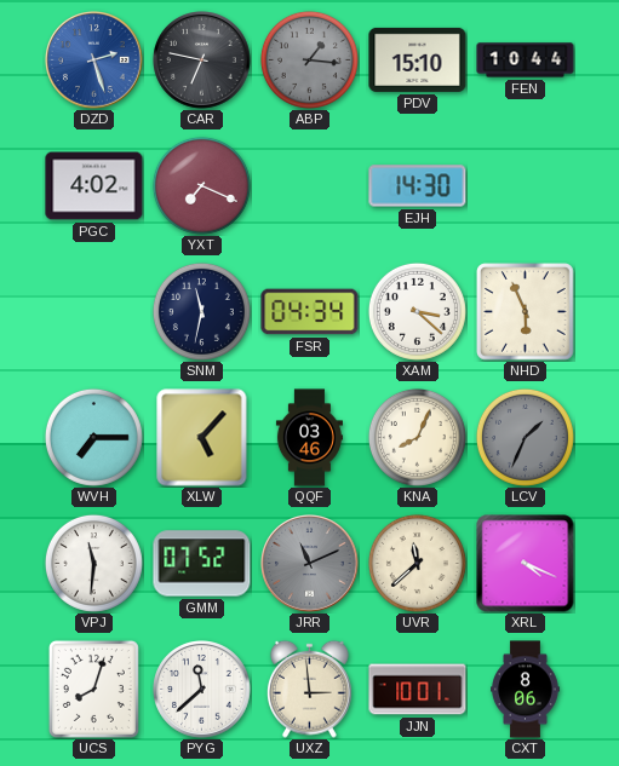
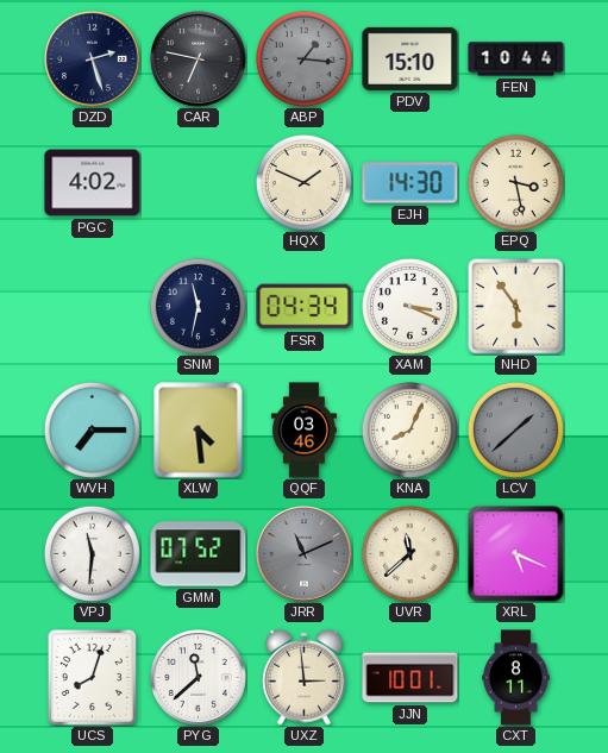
DZD dial: blue -> navy
YXT: 7:19 -> none
HQX: none -> 1:49
EPQ: none -> 3:28
XAM: 3:22 -> 3:19
NHD: 5:56 -> 5:54
XLW: 5:07 -> 4:29
LCV: 1:34 -> 1:38
XRL: 4:19 -> 5:19
CXT: 8:06 -> 8:11
